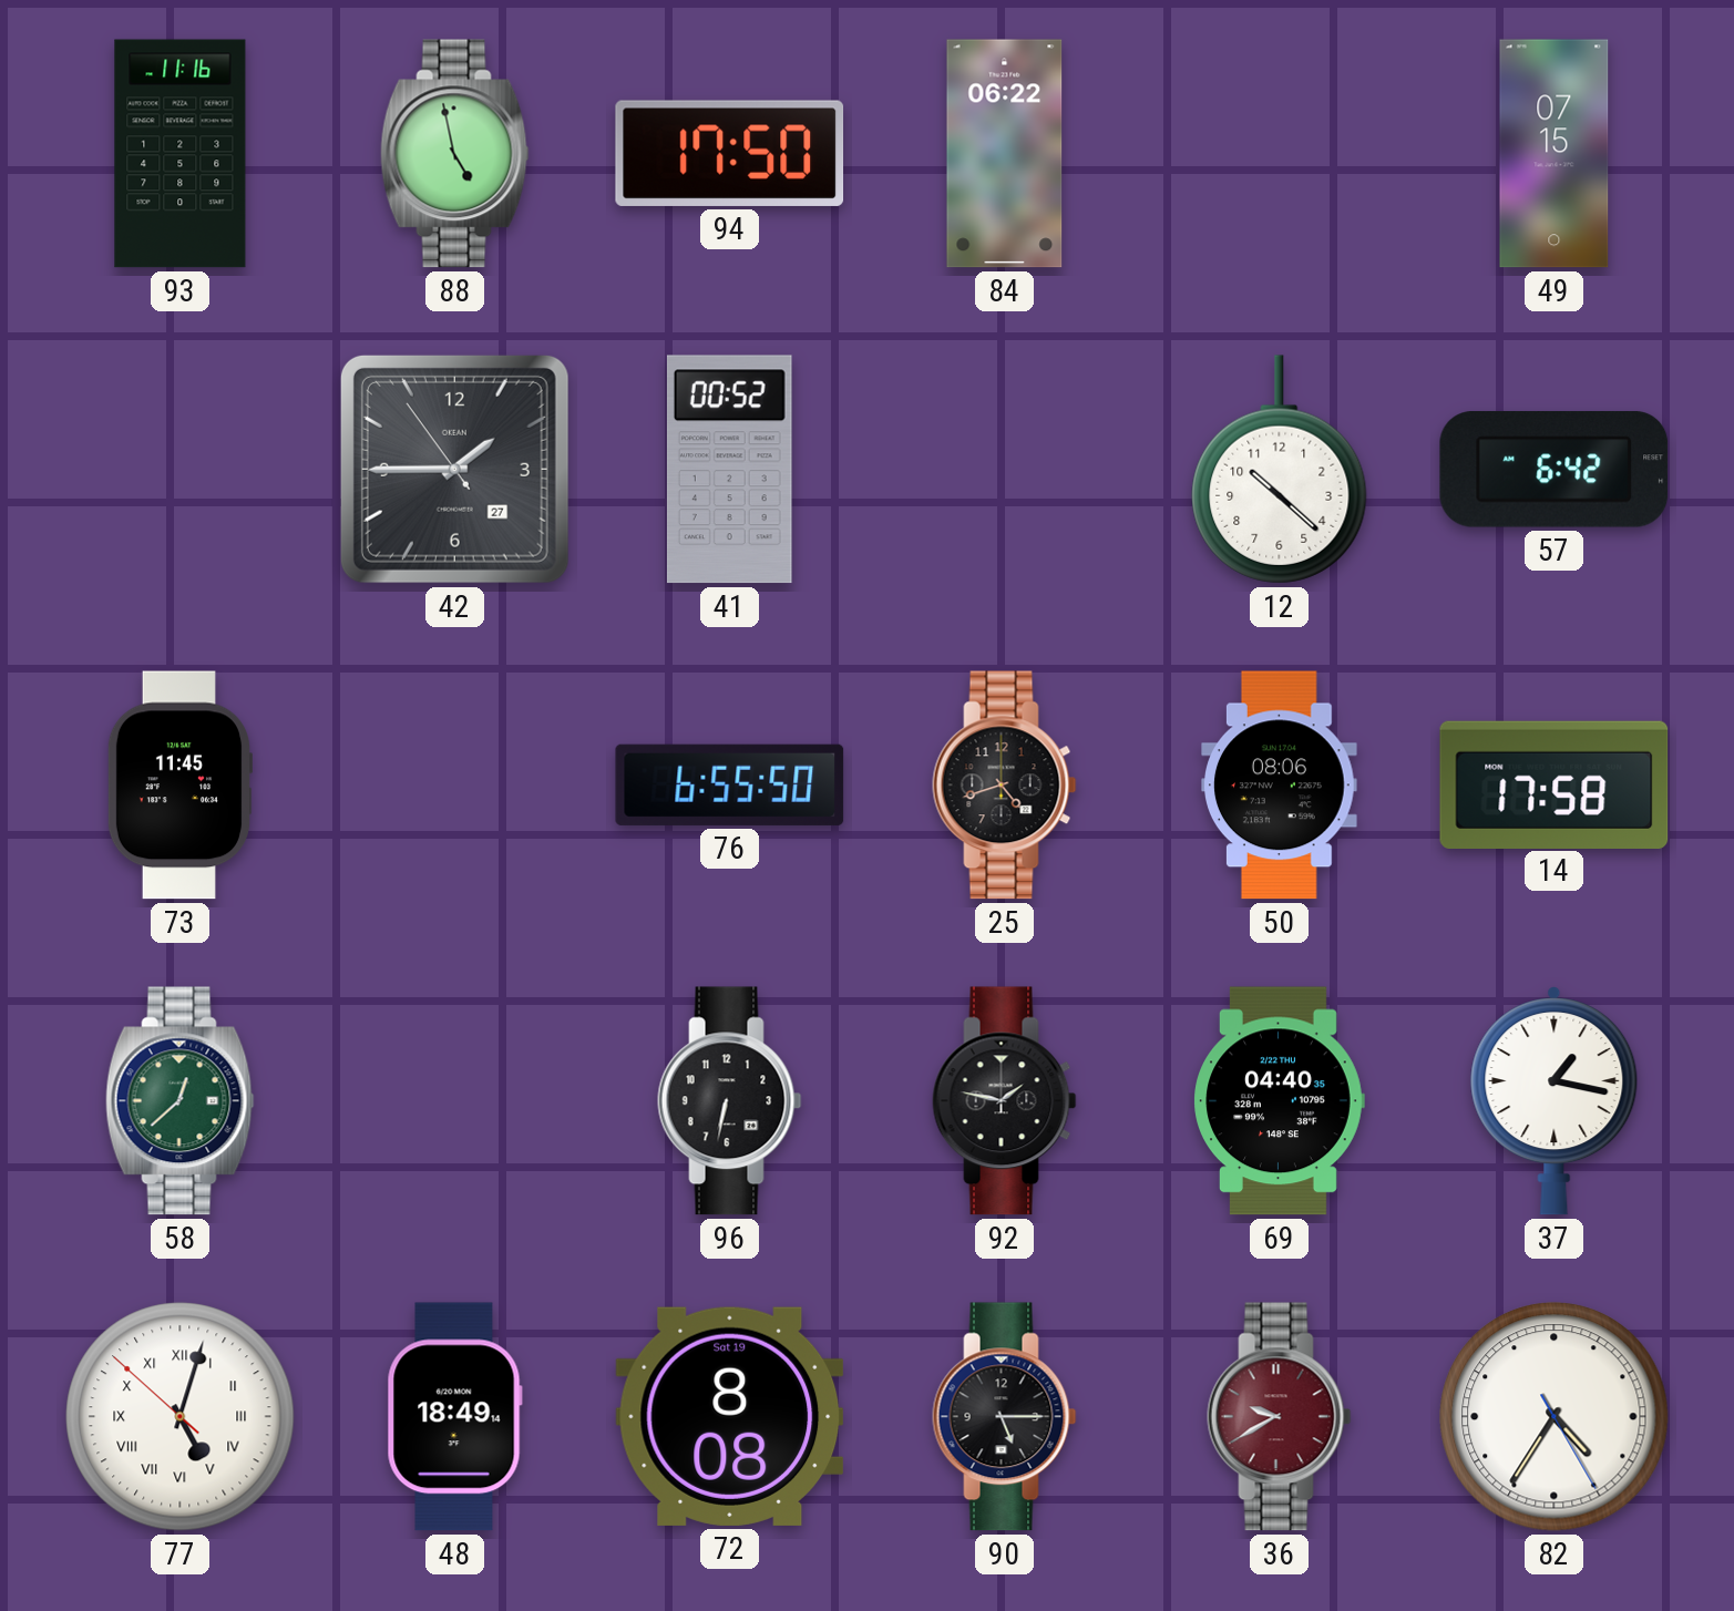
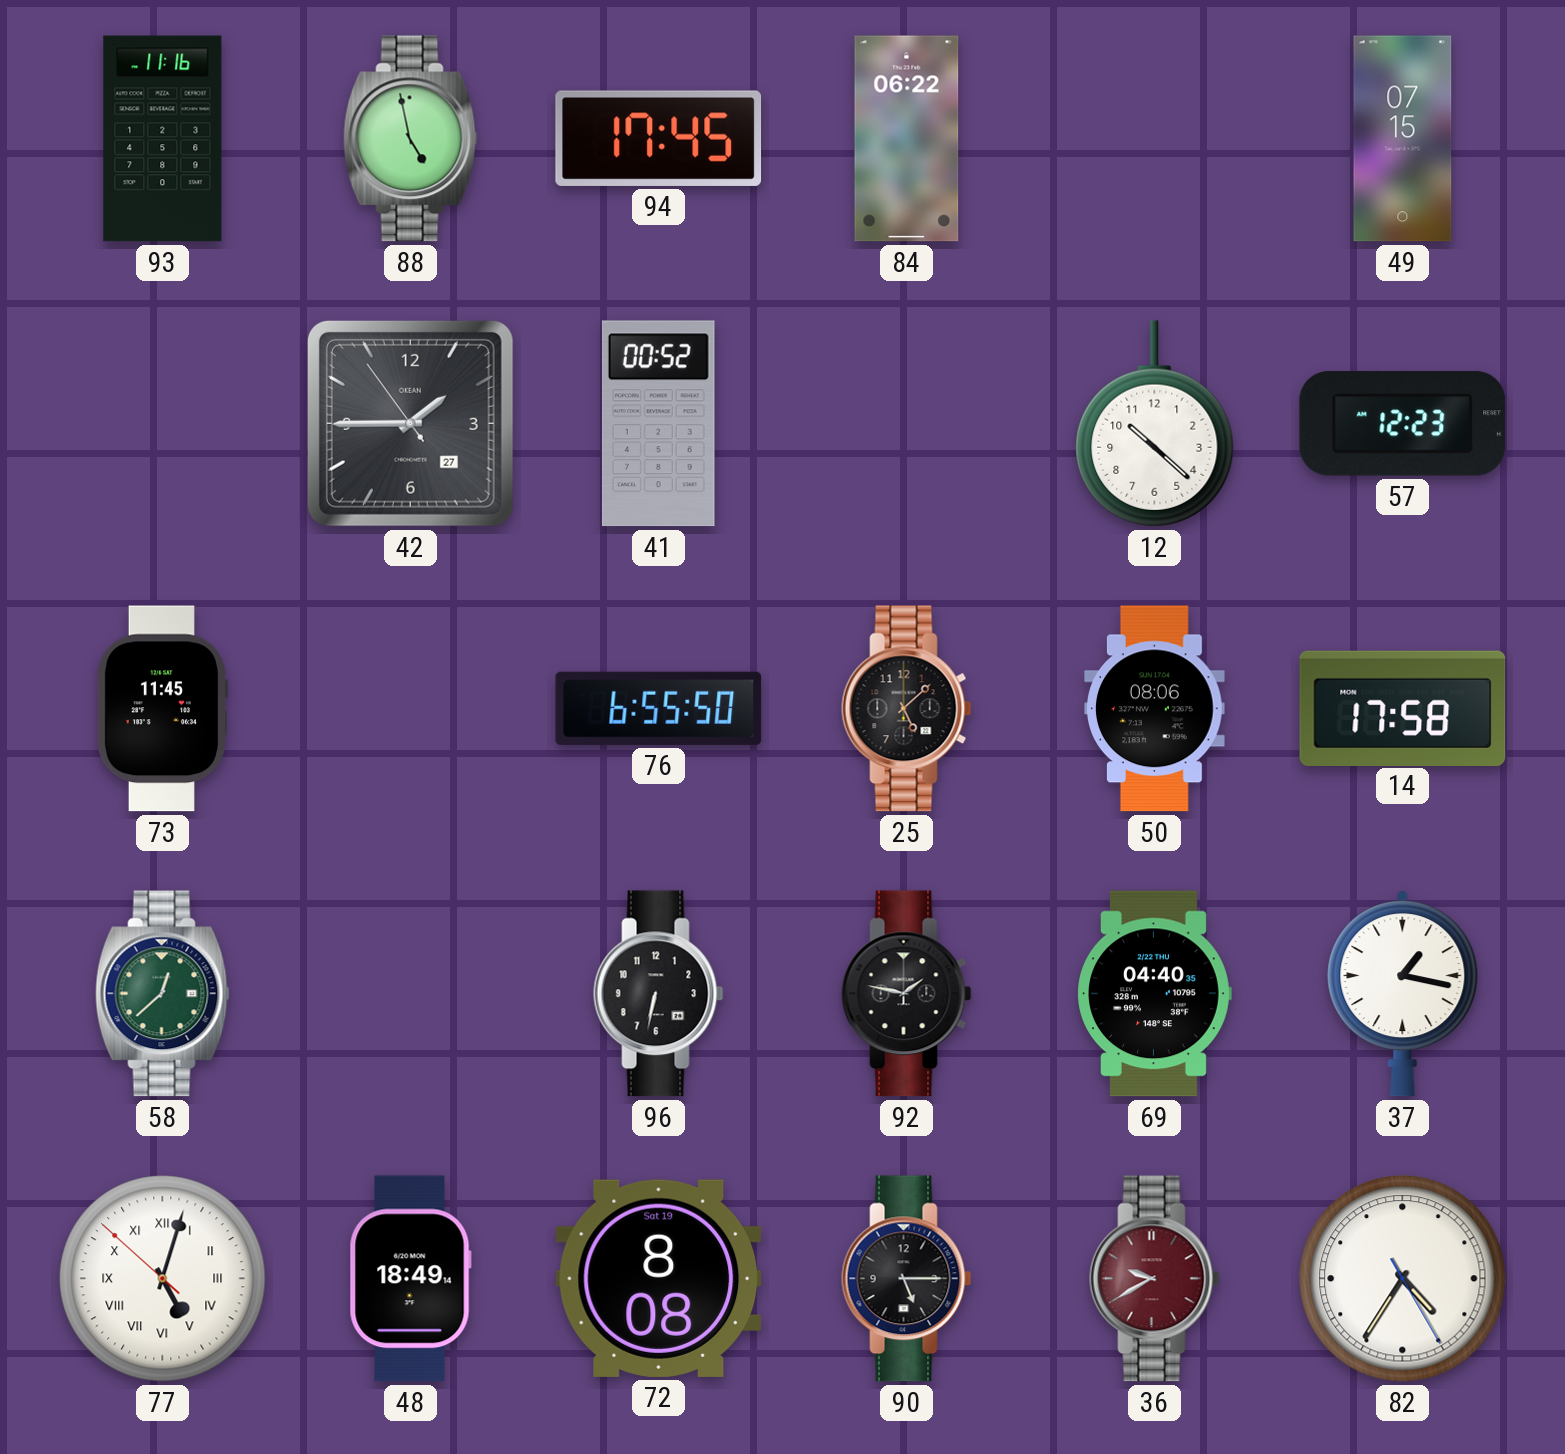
94: 17:50 -> 17:45
57: 6:42 -> 12:23
25: 4:42 -> 5:08
